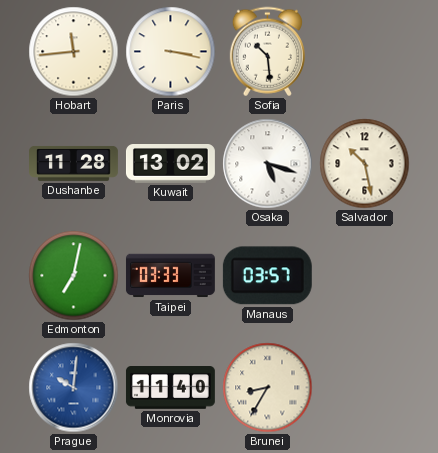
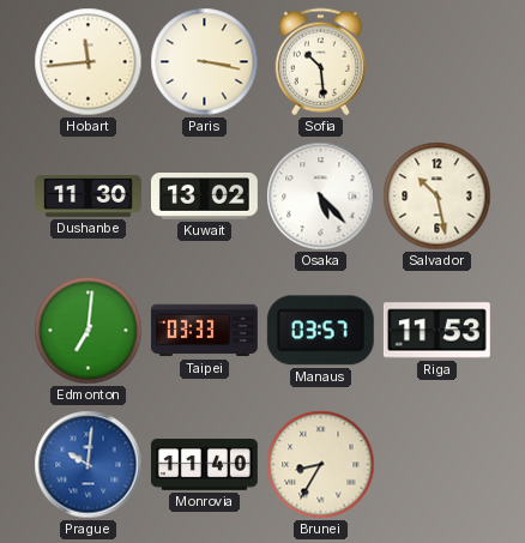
Dushanbe: 11:28 -> 11:30
Osaka: 5:18 -> 5:23
Edmonton: 7:02 -> 7:01
Riga: none -> 11:53
